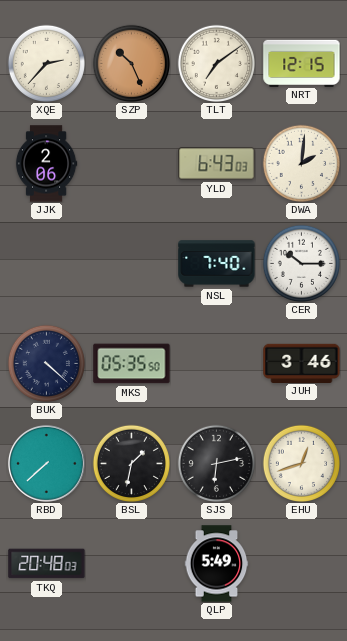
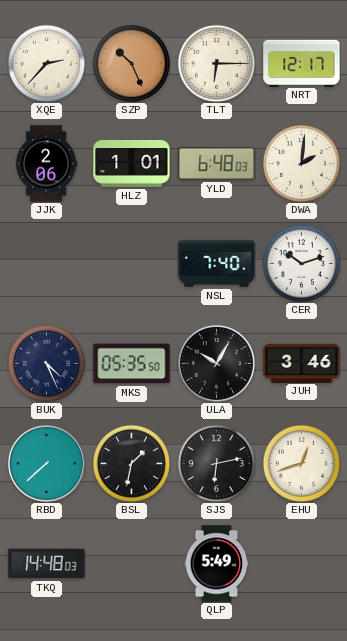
TLT: 7:09 -> 6:15
NRT: 12:15 -> 12:17
HLZ: none -> 1:01
YLD: 6:43 -> 6:48
CER: 10:15 -> 10:12
BUK: 4:22 -> 4:26
ULA: none -> 10:05
TKQ: 20:48 -> 14:48
